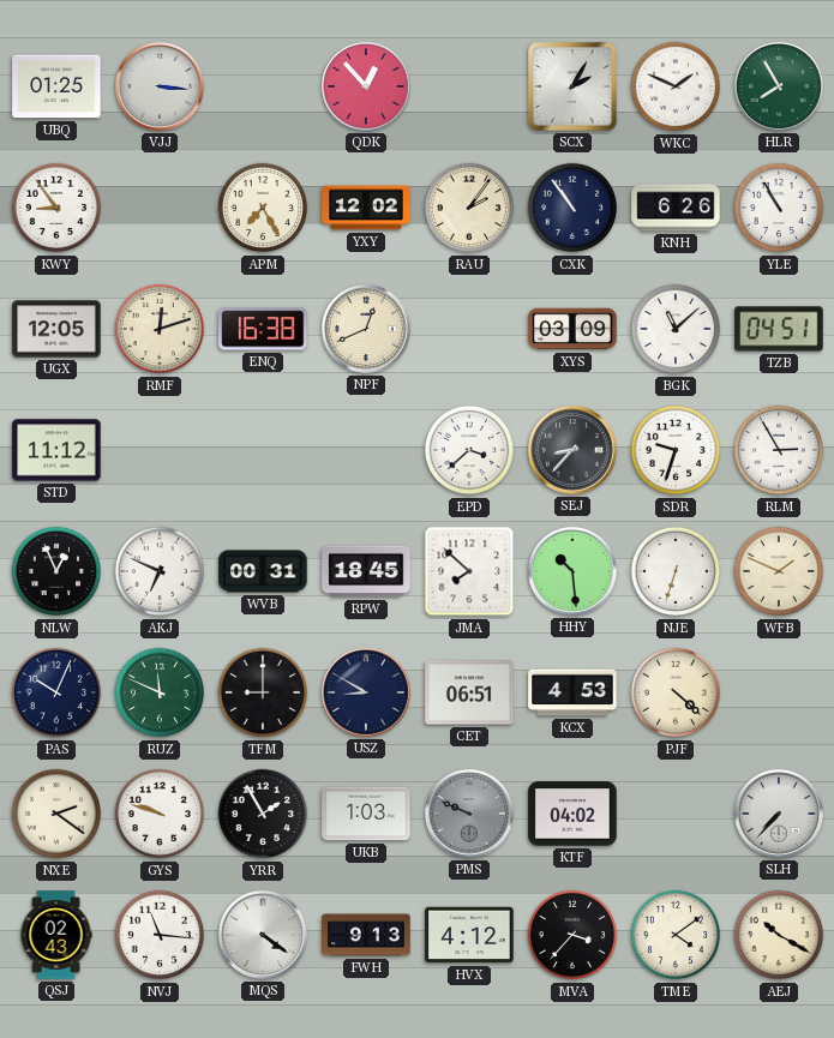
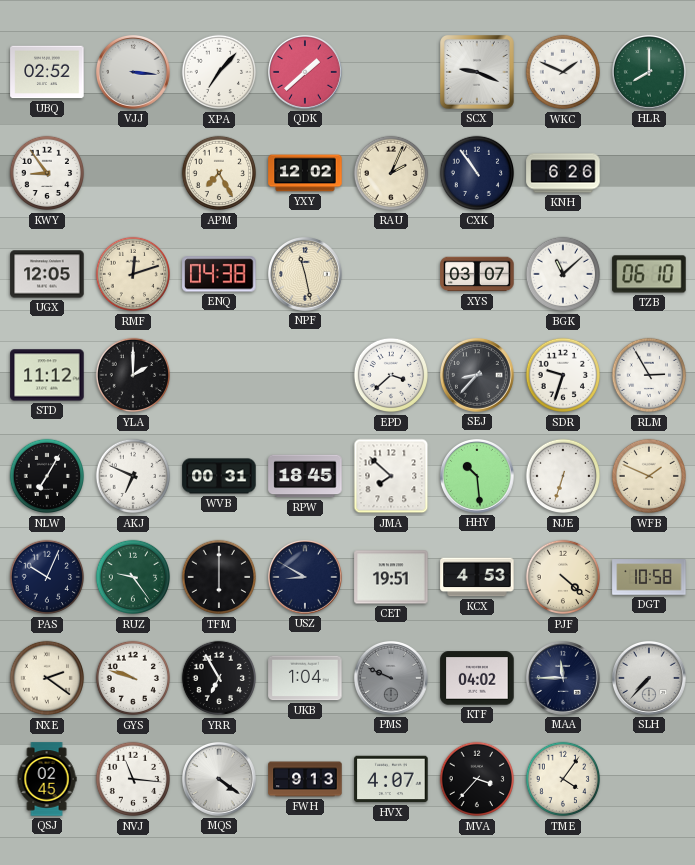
UBQ: 01:25 -> 02:52
XPA: none -> 7:07
QDK: 12:53 -> 1:38
SCX: 2:05 -> 9:19
HLR: 7:55 -> 8:00
RAU: 2:06 -> 2:04
YLE: 10:55 -> none
ENQ: 16:38 -> 04:38
NPF: 12:41 -> 11:28
XYS: 03:09 -> 03:07
TZB: 04:51 -> 06:10
YLA: none -> 2:00
NLW: 12:56 -> 7:05
RUZ: 11:49 -> 9:24
TFM: 9:00 -> 6:00
CET: 06:51 -> 19:51
DGT: none -> 10:58
YRR: 1:55 -> 6:55
UKB: 1:03 -> 1:04
MAA: none -> 11:45
QSJ: 02:43 -> 02:45
HVX: 4:12 -> 4:07
TME: 4:09 -> 4:06
AEJ: 10:20 -> none
